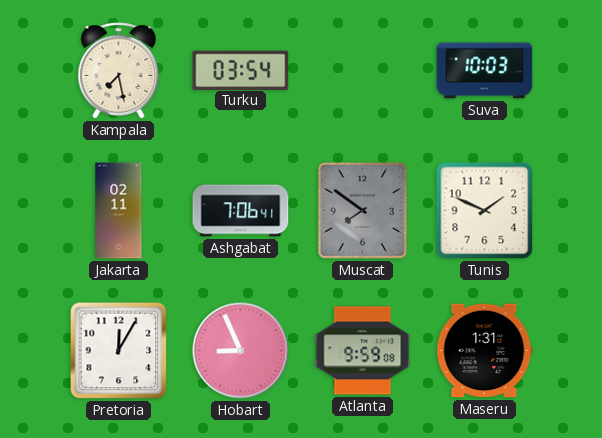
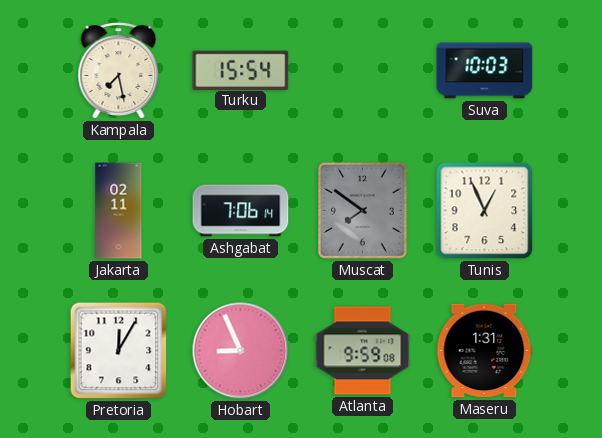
Turku: 03:54 -> 15:54
Ashgabat: 7:06:41 -> 7:06:14
Tunis: 1:49 -> 12:56
